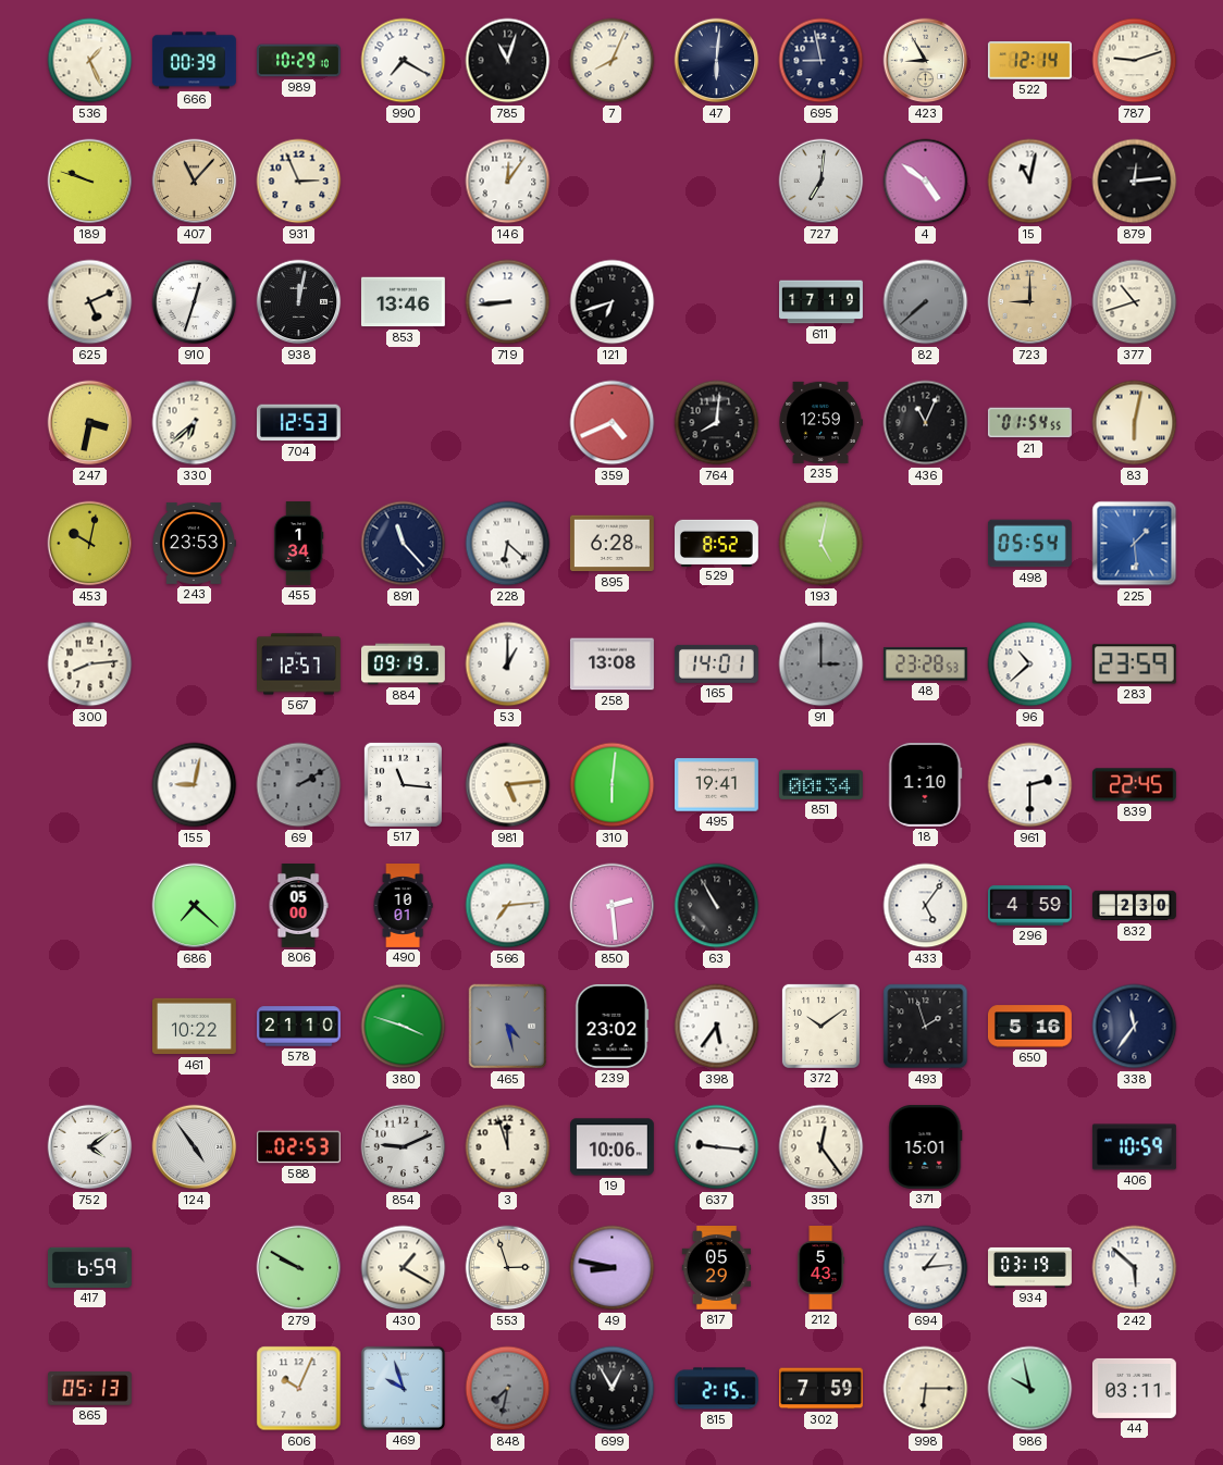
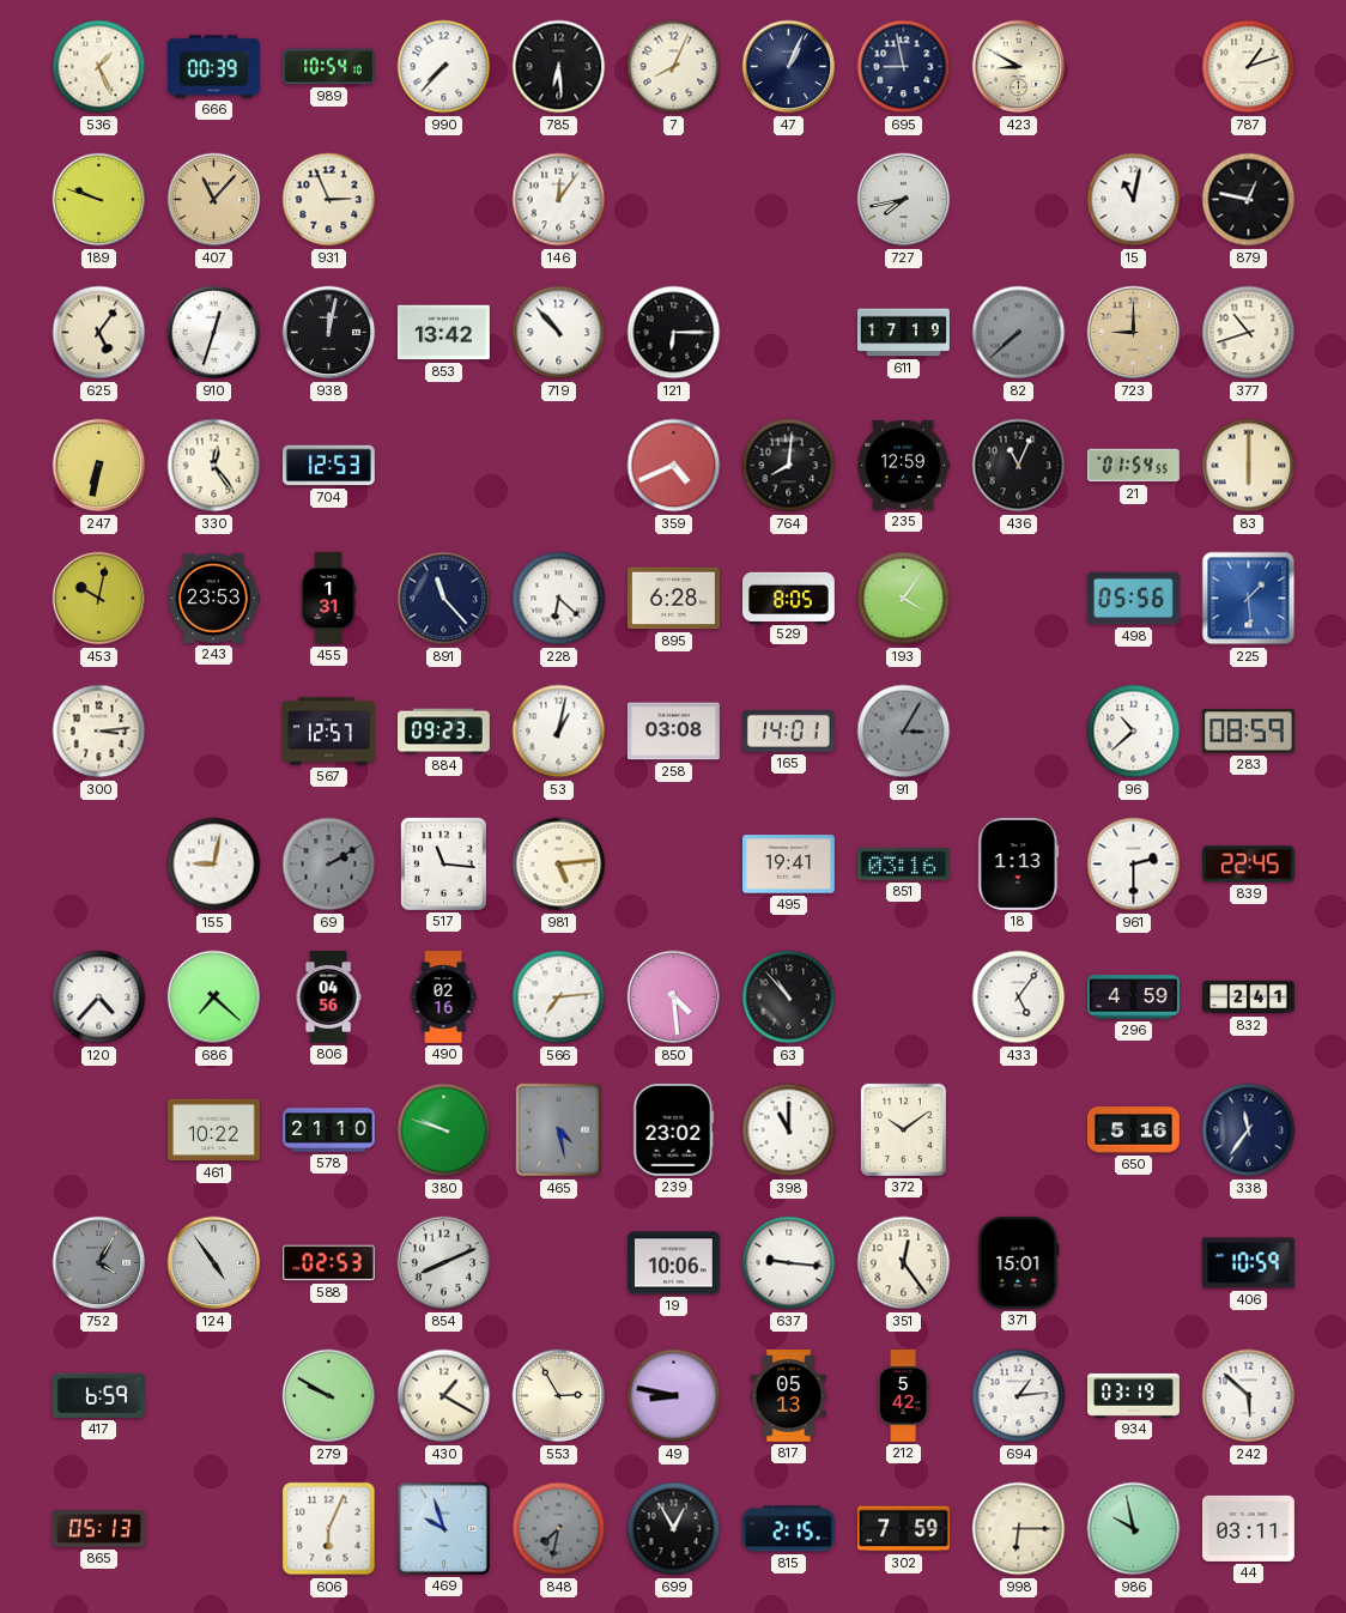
989: 10:29 -> 10:54
990: 7:20 -> 7:37
785: 11:03 -> 6:29
47: 6:01 -> 1:04
423: 8:55 -> 8:50
522: 12:14 -> none
787: 9:12 -> 1:12
727: 7:01 -> 7:43
4: 4:51 -> none
879: 12:14 -> 12:47
625: 5:11 -> 5:06
853: 13:46 -> 13:42
719: 8:44 -> 10:53
121: 6:42 -> 6:15
247: 3:32 -> 6:32
330: 6:38 -> 12:24
83: 6:02 -> 6:00
455: 1:34 -> 1:31
529: 8:52 -> 8:05
193: 5:02 -> 4:06
498: 05:54 -> 05:56
300: 8:14 -> 3:14
884: 09:19 -> 09:23
53: 1:00 -> 1:02
258: 13:08 -> 03:08
91: 3:00 -> 3:05
48: 23:28 -> none
283: 23:59 -> 08:59
310: 6:01 -> none
851: 00:34 -> 03:16
18: 1:10 -> 1:13
120: none -> 4:37
806: 05:00 -> 04:56
490: 10:01 -> 02:16
850: 2:29 -> 4:29
63: 10:55 -> 10:53
832: 2:30 -> 2:41
380: 3:48 -> 9:48
398: 5:36 -> 11:00
493: 1:57 -> none
752: 4:09 -> 4:05
752 dial: white -> grey
854: 9:11 -> 8:11
3: 11:57 -> none
553: 2:57 -> 2:55
817: 05:29 -> 05:13
212: 5:43 -> 5:42
606: 10:04 -> 6:04
